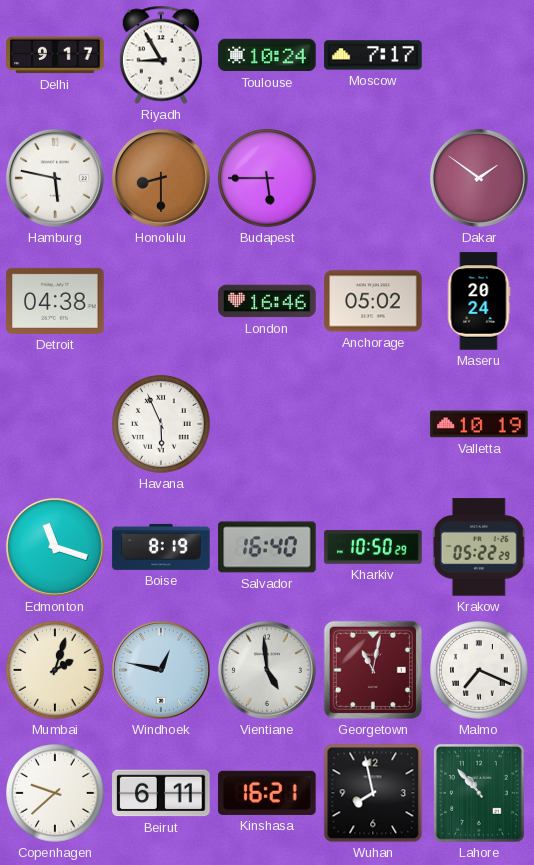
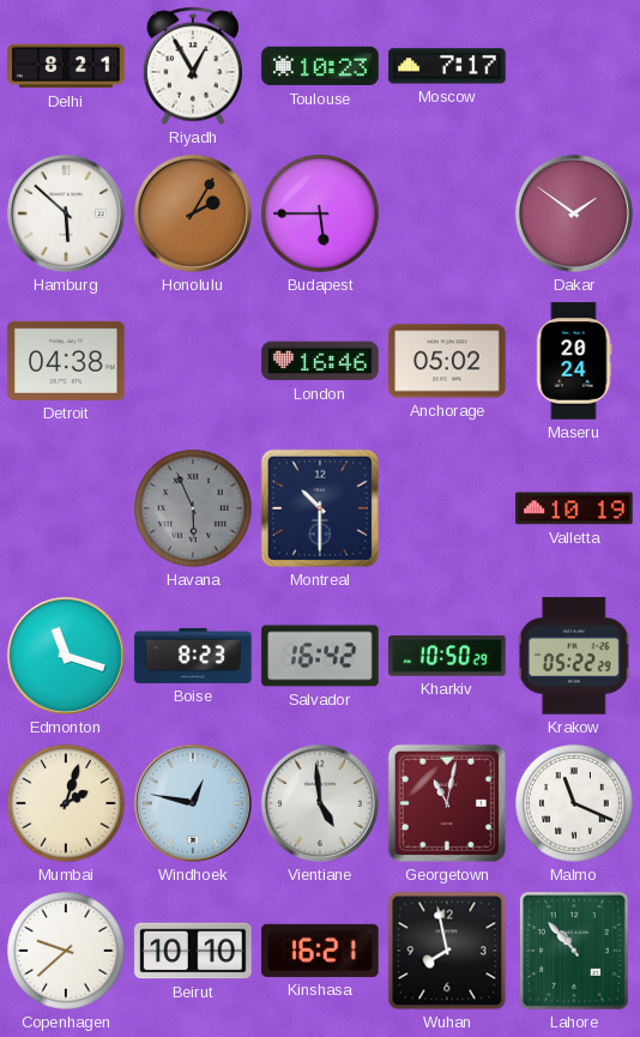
Delhi: 9:17 -> 8:21
Riyadh: 8:55 -> 12:55
Toulouse: 10:24 -> 10:23
Hamburg: 5:47 -> 5:52
Honolulu: 8:30 -> 2:05
Havana dial: white -> grey
Montreal: none -> 10:30
Boise: 8:19 -> 8:23
Salvador: 16:40 -> 16:42
Malmo: 7:19 -> 11:19
Beirut: 6:11 -> 10:10
